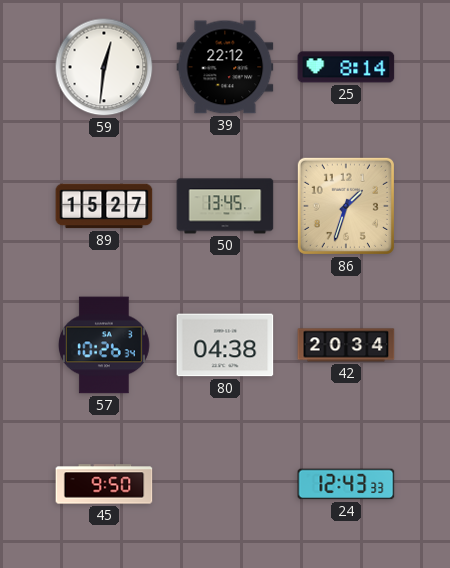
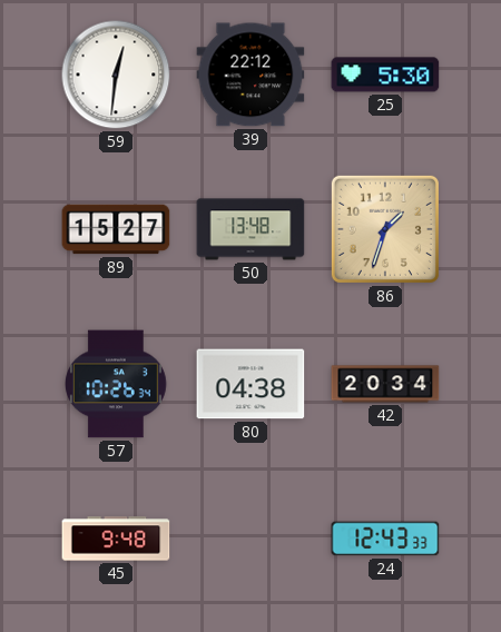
25: 8:14 -> 5:30
50: 13:45 -> 13:48
45: 9:50 -> 9:48
